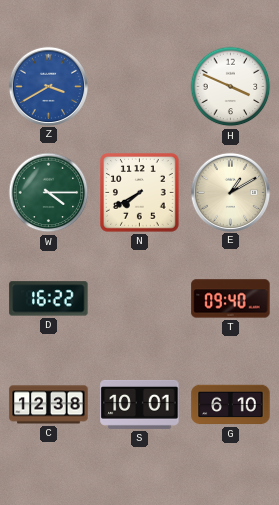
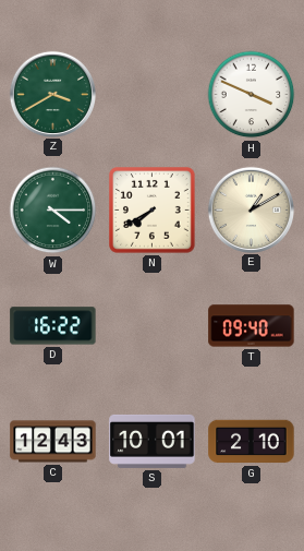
Z dial: blue -> green
C: 12:38 -> 12:43
G: 6:10 -> 2:10
